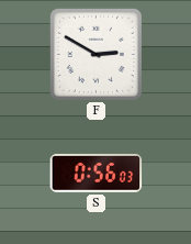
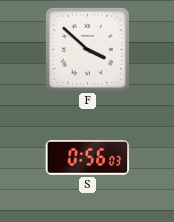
F: 2:50 -> 3:52
